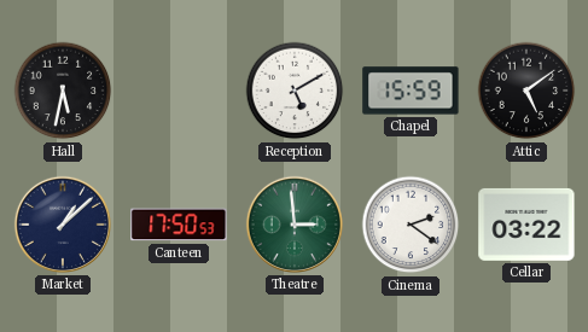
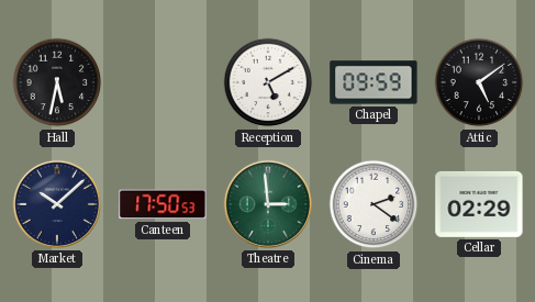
Chapel: 15:59 -> 09:59
Market: 1:08 -> 10:08
Cellar: 03:22 -> 02:29
